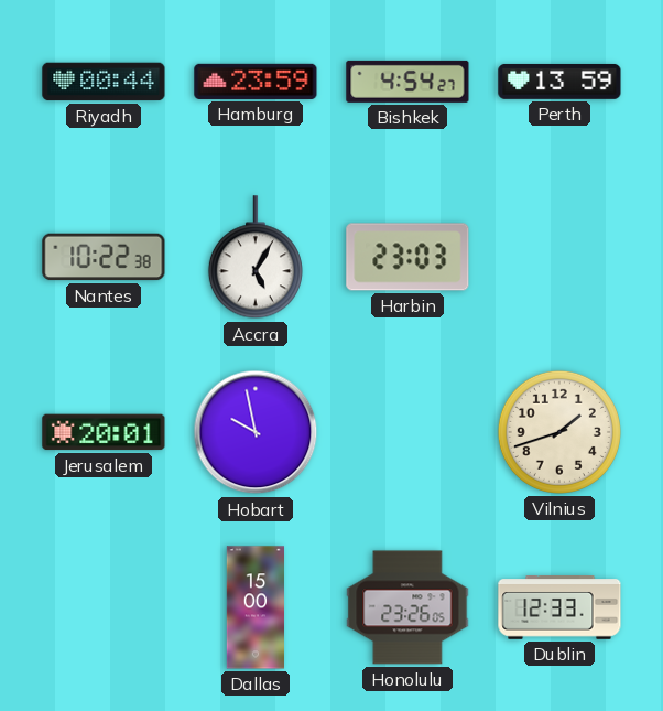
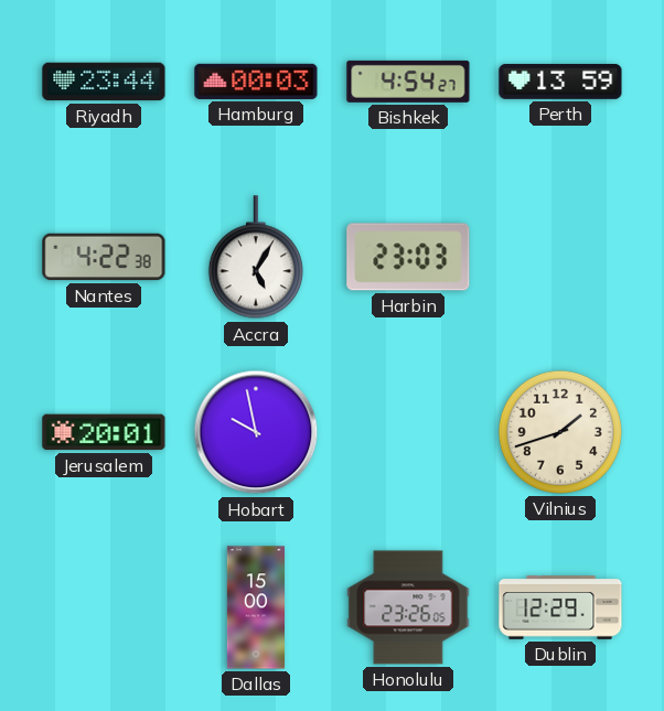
Riyadh: 00:44 -> 23:44
Hamburg: 23:59 -> 00:03
Nantes: 10:22 -> 4:22
Dublin: 12:33 -> 12:29
